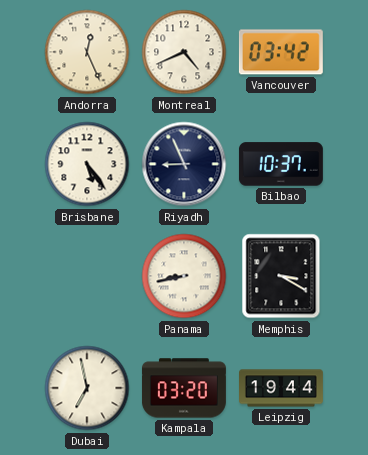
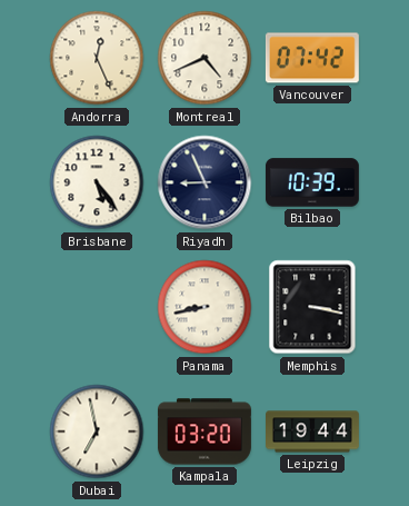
Vancouver: 03:42 -> 07:42
Bilbao: 10:37 -> 10:39
Memphis: 3:20 -> 3:17
